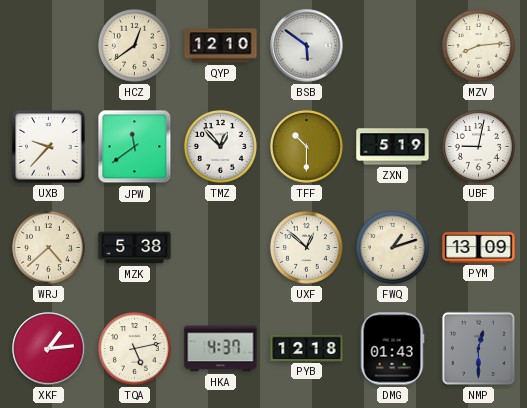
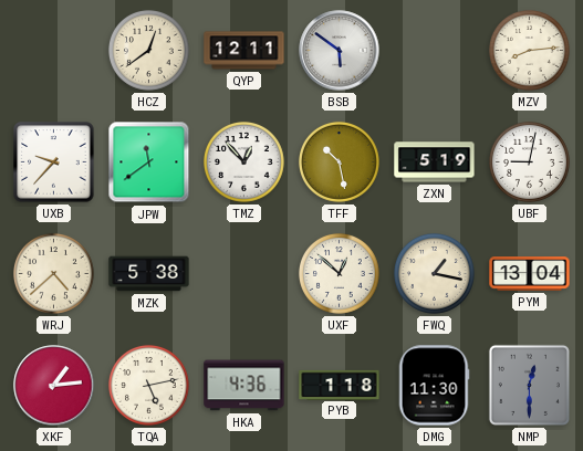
QYP: 12:10 -> 12:11
TFF: 10:30 -> 10:28
FWQ: 1:12 -> 1:17
PYM: 13:09 -> 13:04
HKA: 4:37 -> 4:36
PYB: 12:18 -> 1:18
DMG: 01:43 -> 11:30
